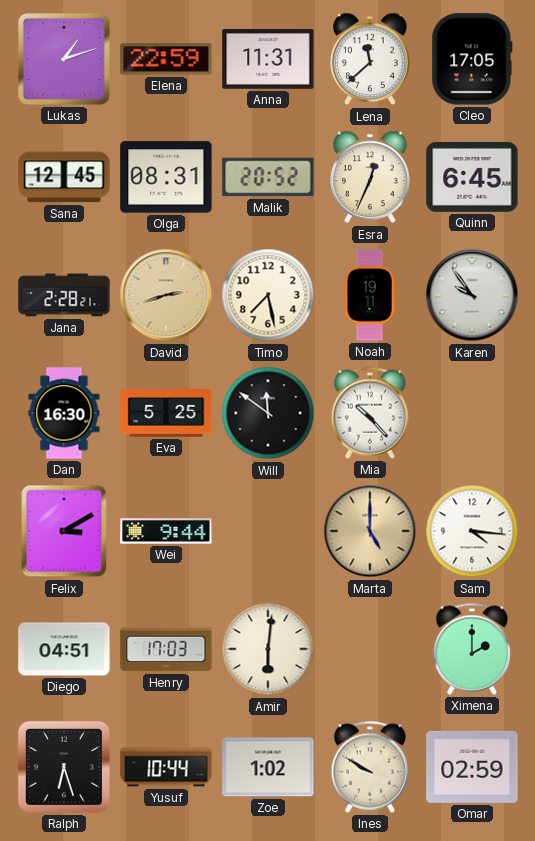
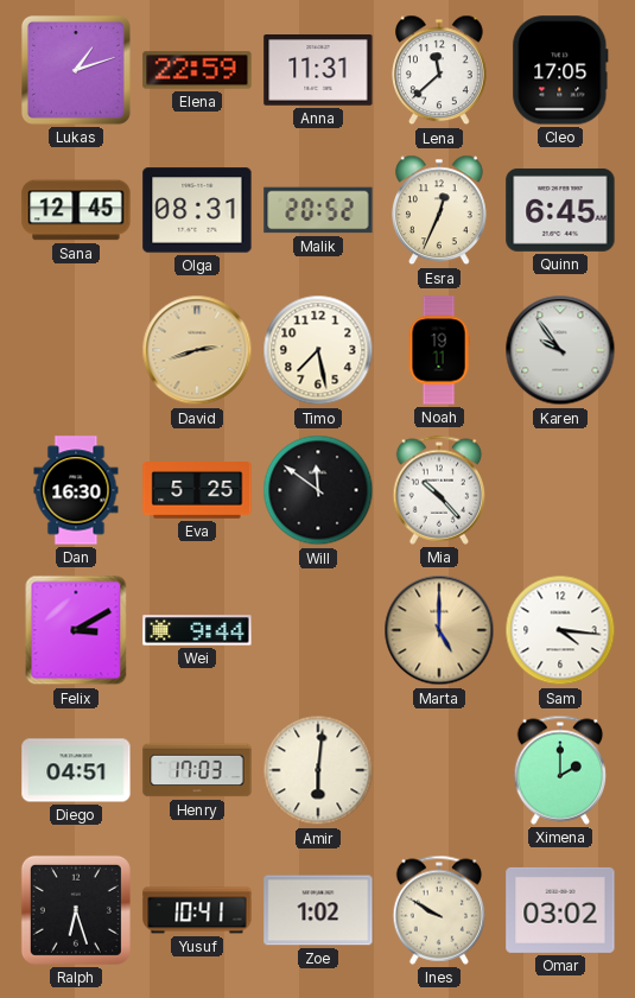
Jana: 2:28 -> none
Yusuf: 10:44 -> 10:41
Omar: 02:59 -> 03:02
